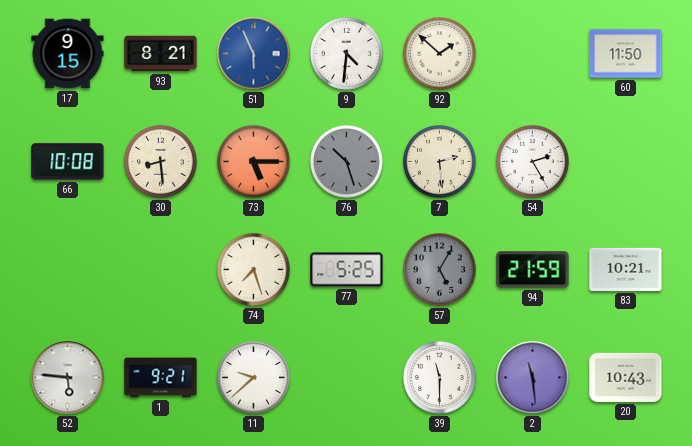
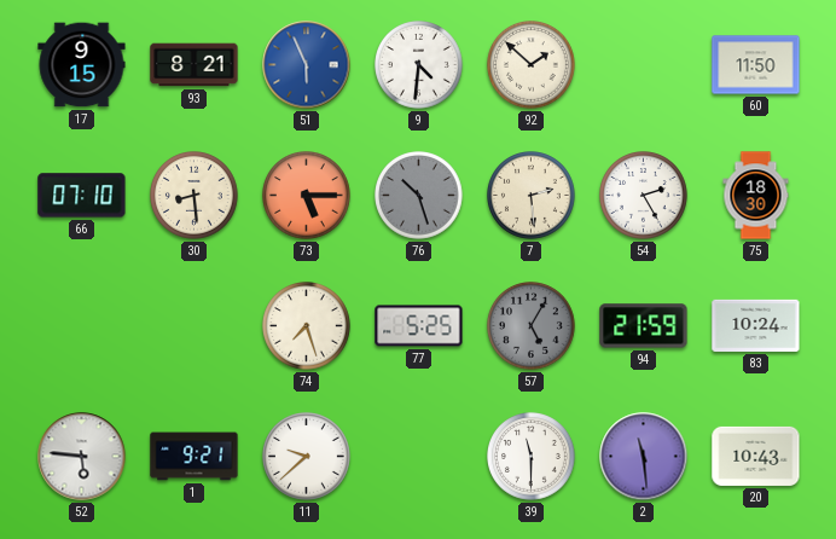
66: 10:08 -> 07:10
75: none -> 18:30
83: 10:21 -> 10:24
